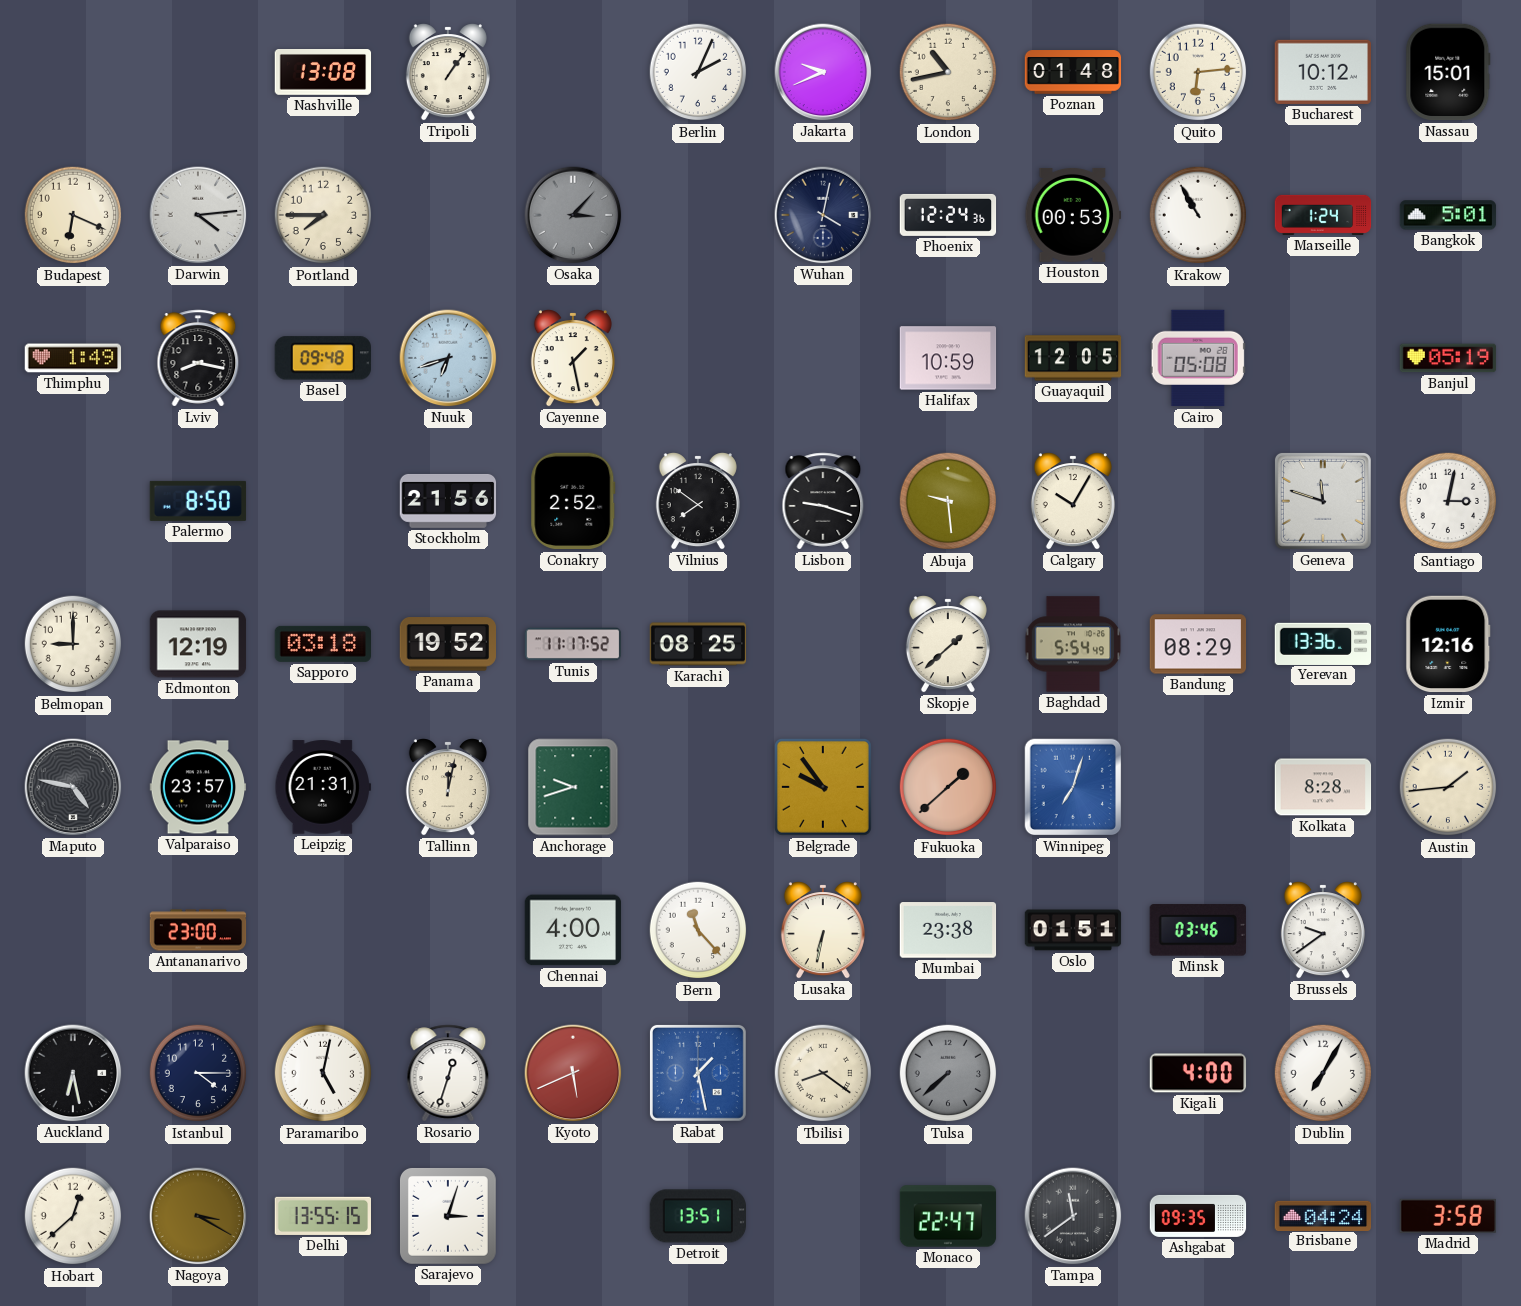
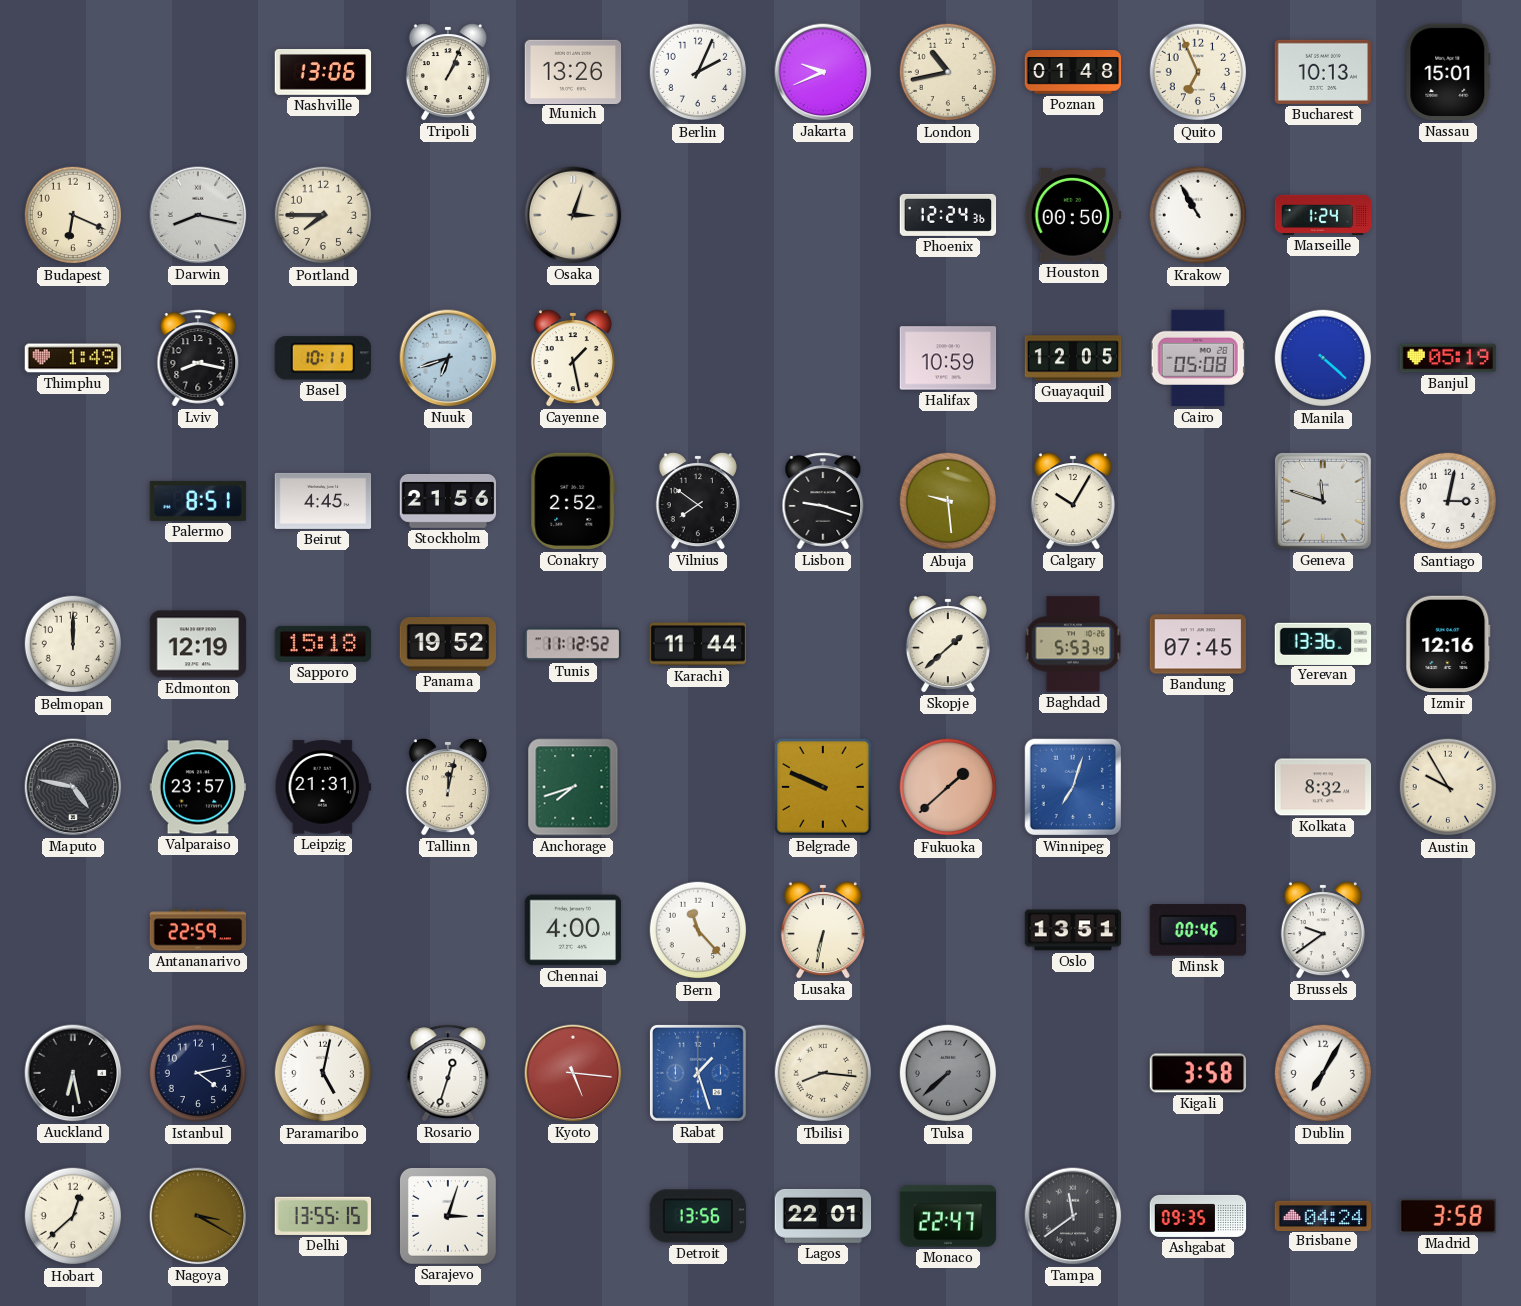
Nashville: 13:08 -> 13:06
Tripoli: 1:06 -> 1:04
Munich: none -> 13:26
Quito: 6:14 -> 6:56
Bucharest: 10:12 -> 10:13
Darwin: 4:14 -> 8:17
Osaka: 3:07 -> 3:03
Osaka dial: grey -> cream
Wuhan: 4:02 -> none
Houston: 00:53 -> 00:50
Bangkok: 5:01 -> none
Basel: 09:48 -> 10:11
Manila: none -> 4:22
Palermo: 8:50 -> 8:51
Beirut: none -> 4:45
Belmopan: 9:00 -> 12:00
Sapporo: 03:18 -> 15:18
Tunis: 11:17 -> 11:12
Karachi: 08:25 -> 11:44
Baghdad: 5:54 -> 5:53
Bandung: 08:29 -> 07:45
Anchorage: 9:42 -> 7:42
Belgrade: 9:54 -> 9:49
Kolkata: 8:28 -> 8:32
Austin: 1:44 -> 9:55
Antananarivo: 23:00 -> 22:59
Mumbai: 23:38 -> none
Oslo: 01:51 -> 13:51
Minsk: 03:46 -> 00:46
Istanbul: 4:15 -> 4:13
Kyoto: 5:41 -> 5:16
Rabat: 1:28 -> 1:27
Tbilisi: 8:21 -> 8:16
Kigali: 4:00 -> 3:58
Detroit: 13:51 -> 13:56
Lagos: none -> 22:01
